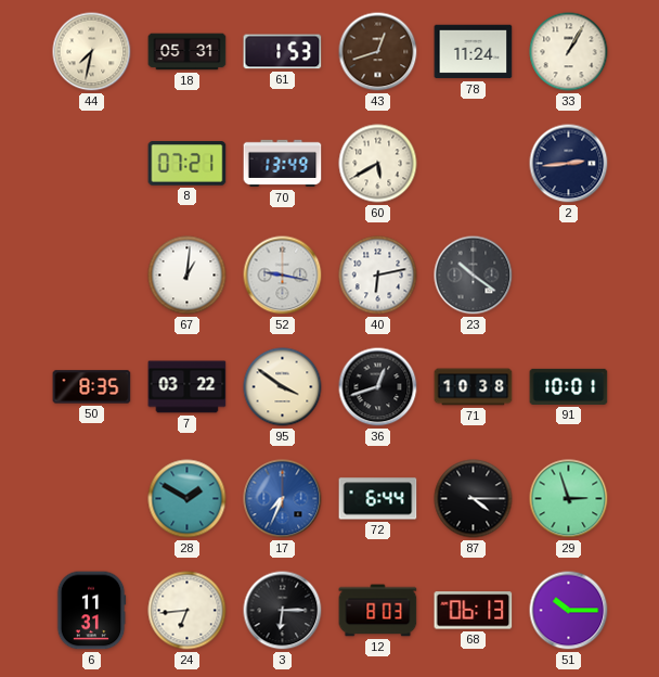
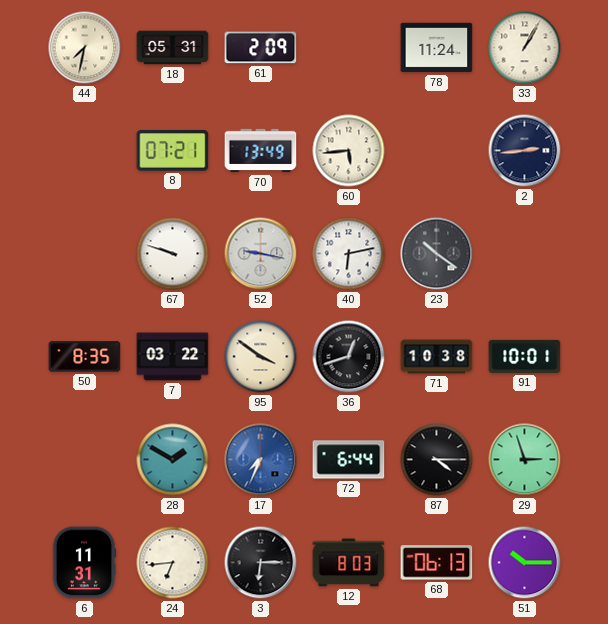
61: 1:53 -> 2:09
43: 12:42 -> none
60: 5:40 -> 5:44
67: 1:01 -> 9:48
